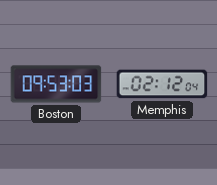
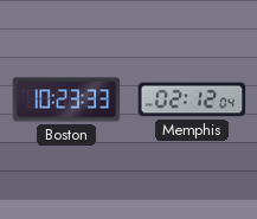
Boston: 09:53 -> 10:23
